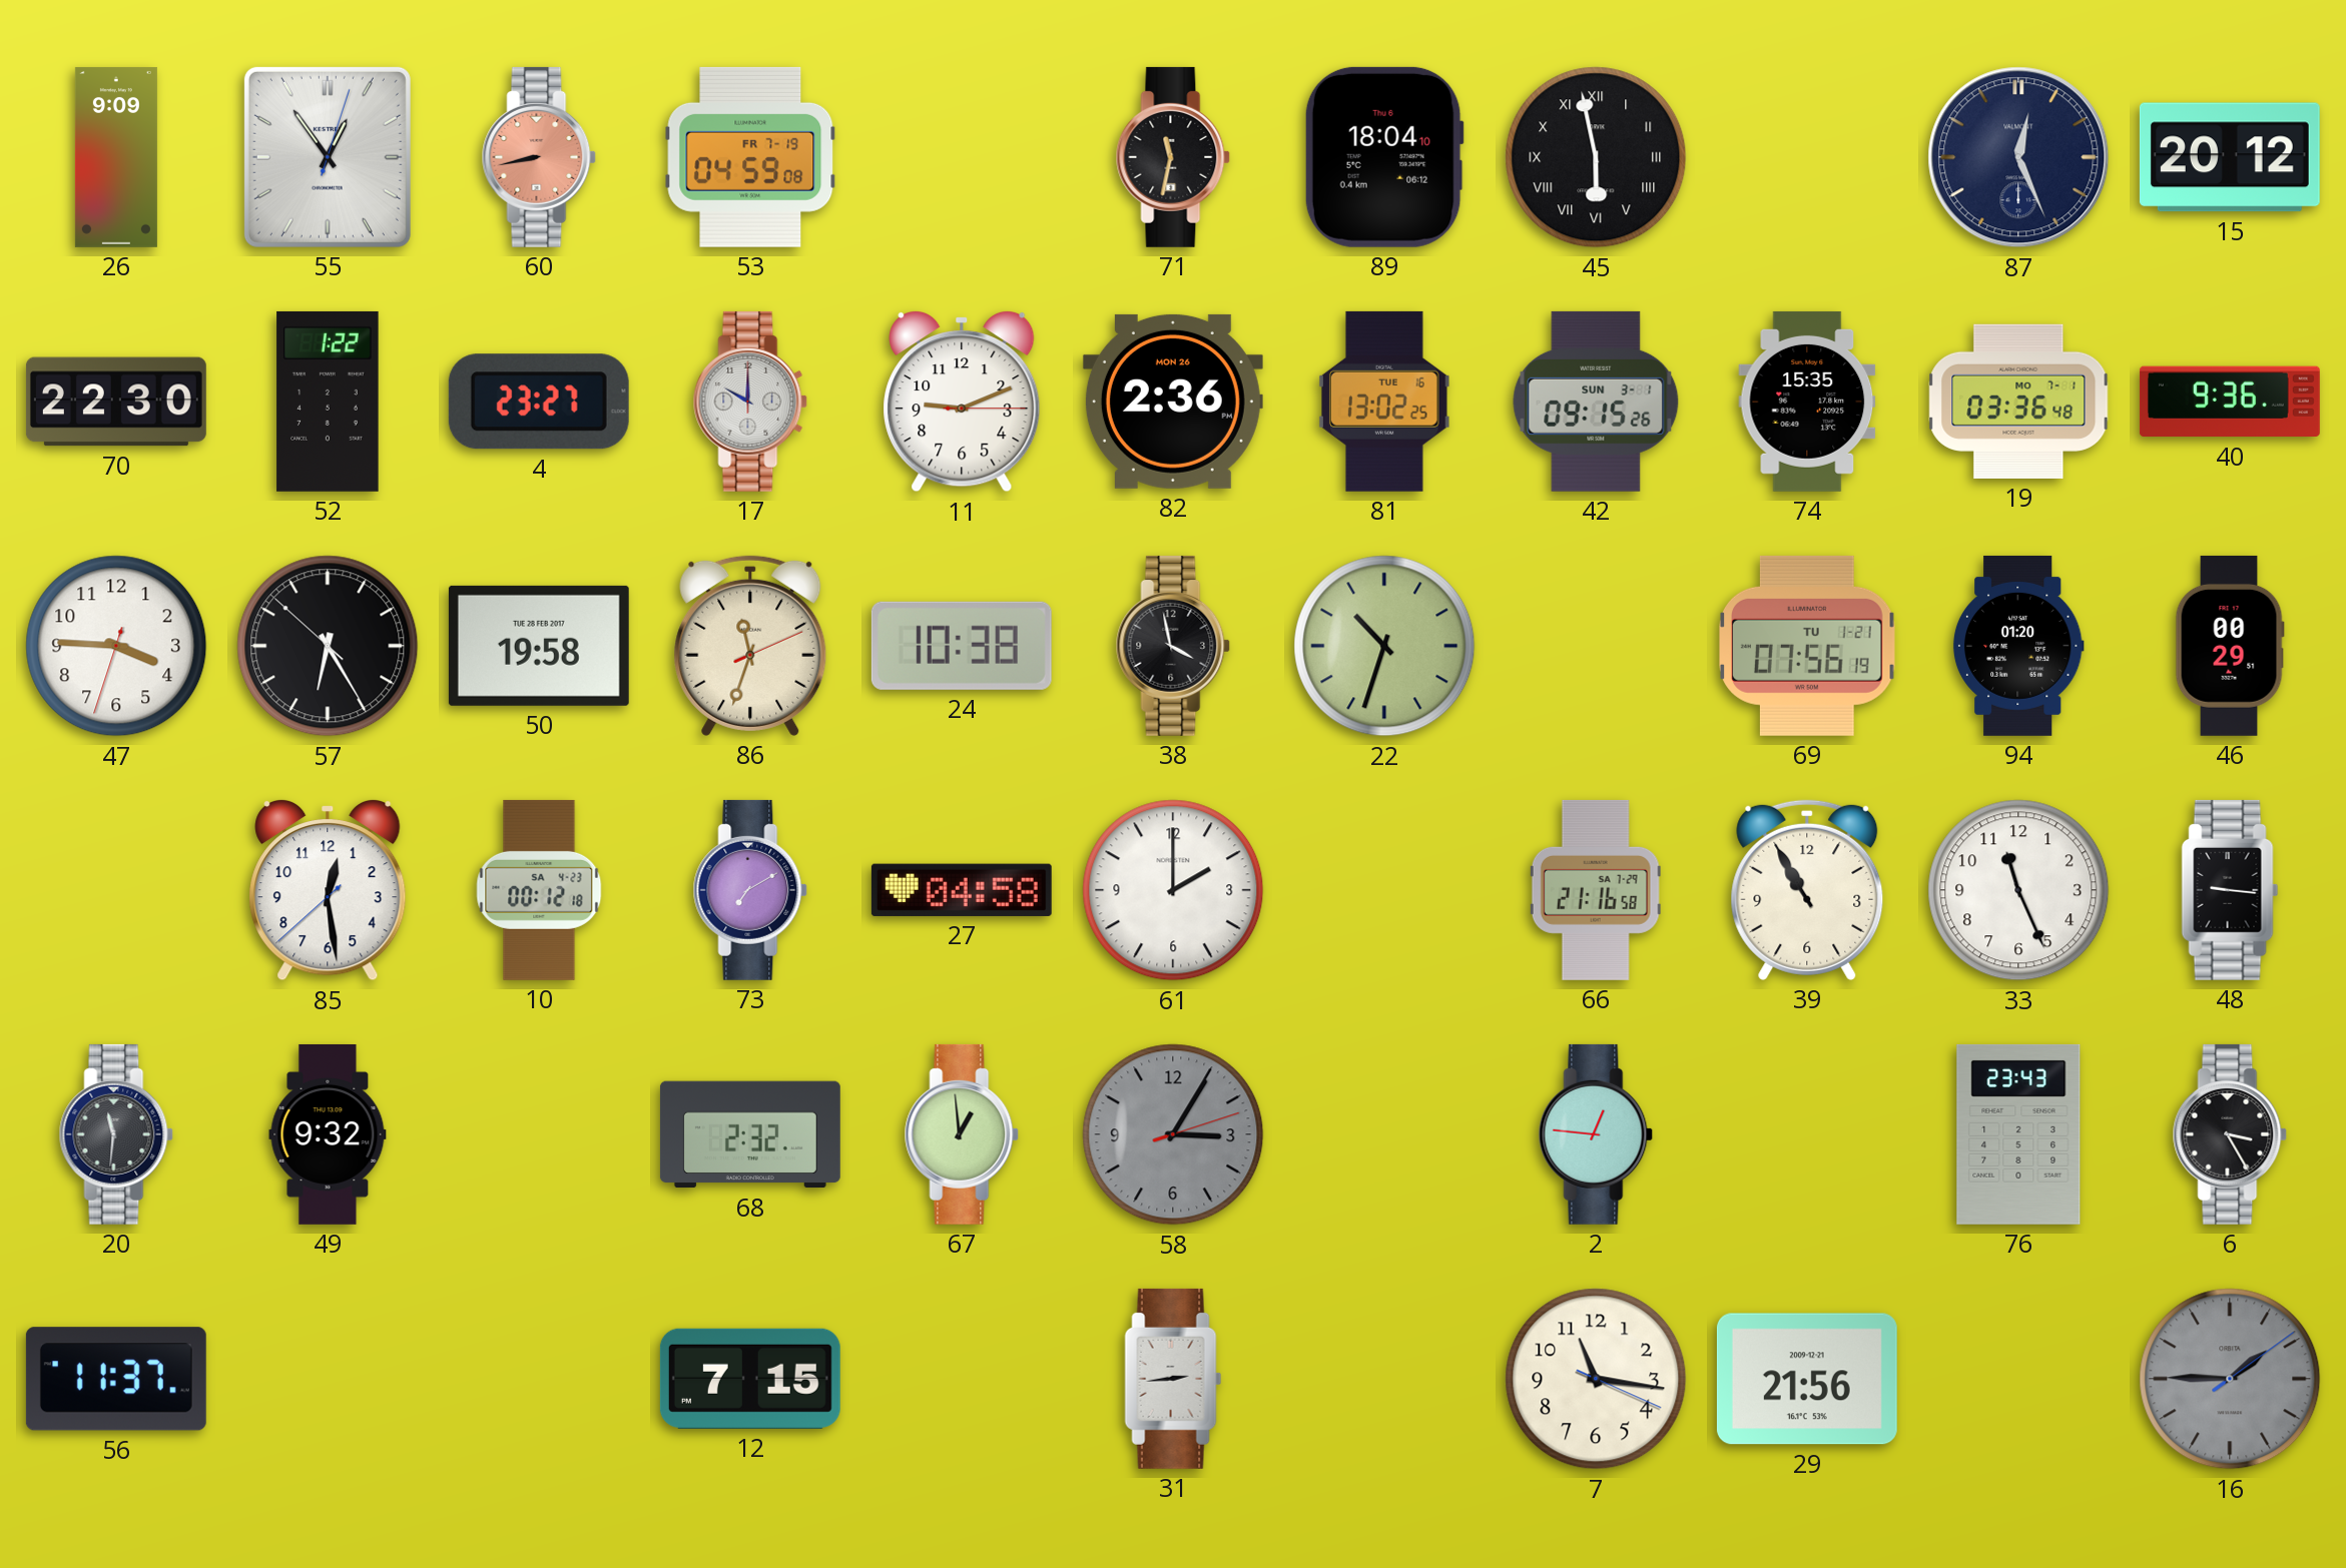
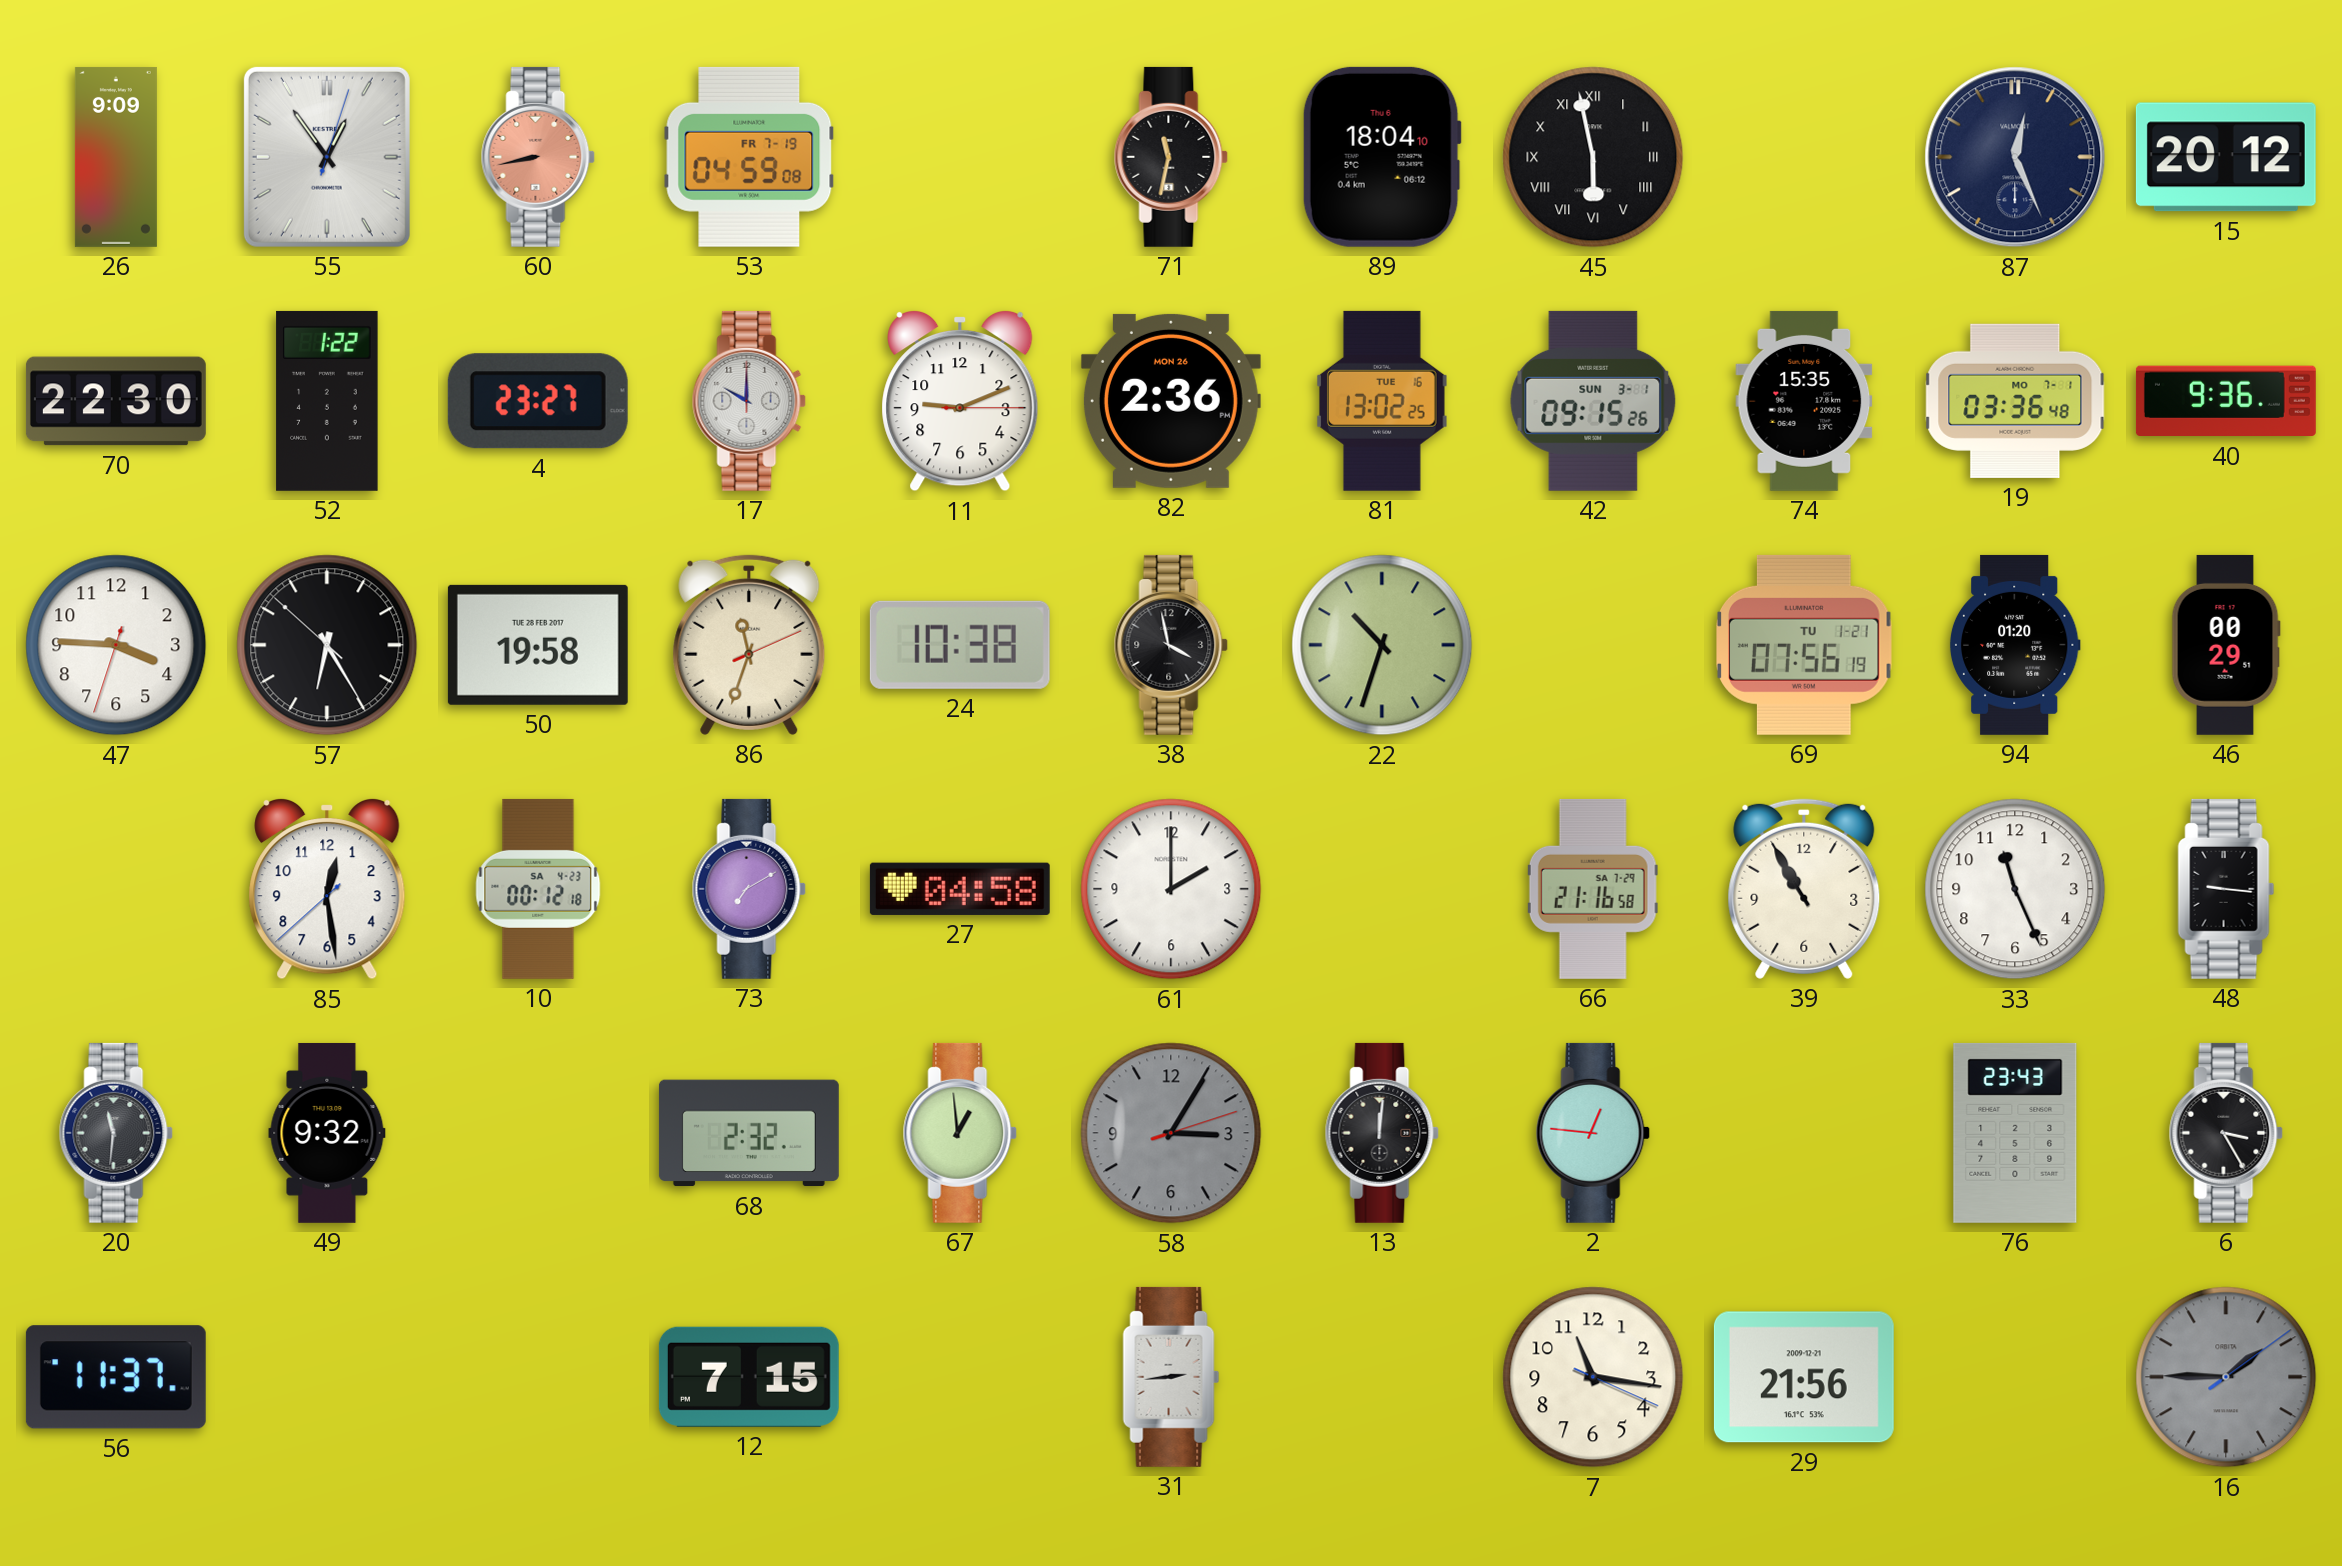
13: none -> 12:01
